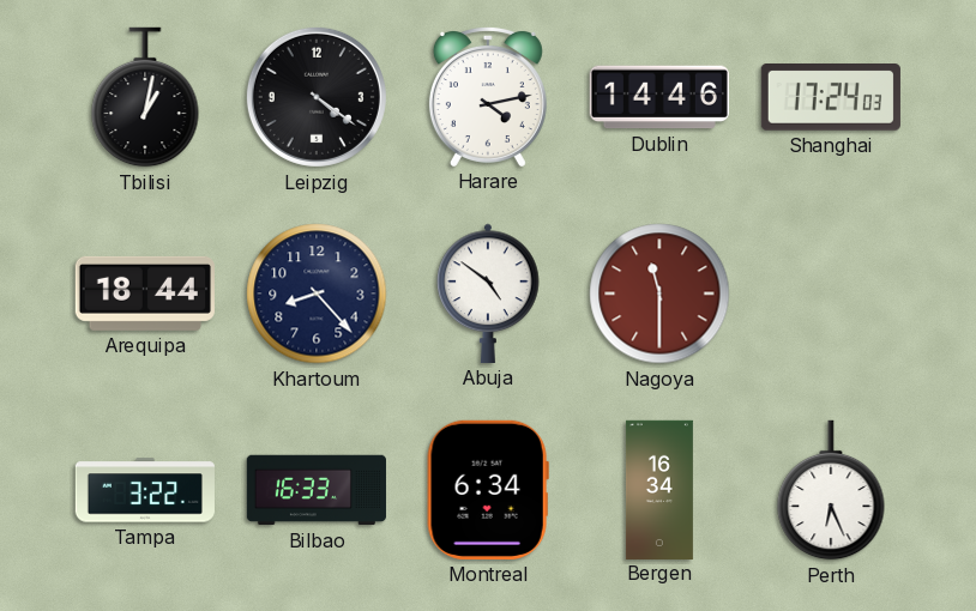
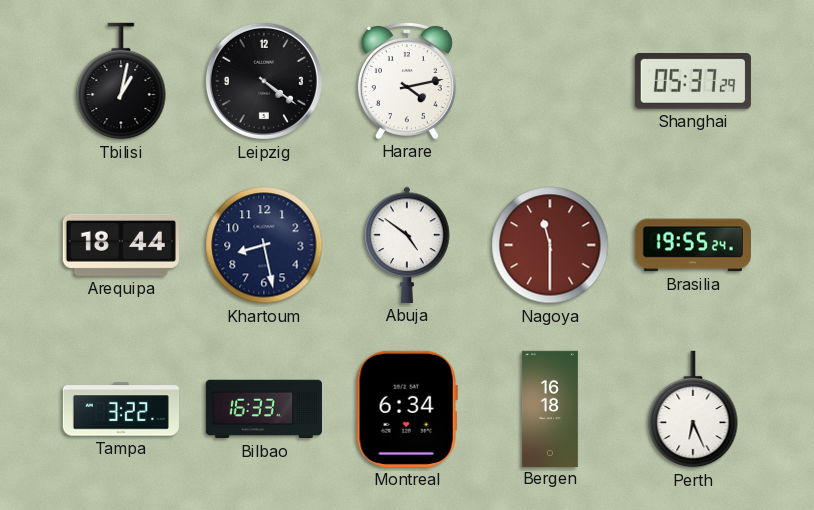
Dublin: 14:46 -> none
Shanghai: 17:24 -> 05:37
Khartoum: 8:23 -> 8:28
Brasilia: none -> 19:55
Bergen: 16:34 -> 16:18
